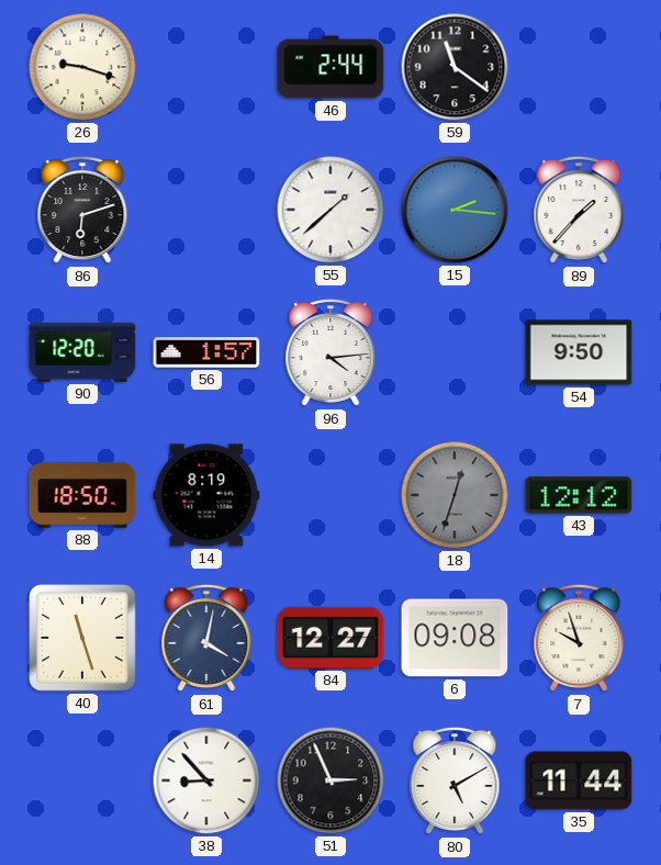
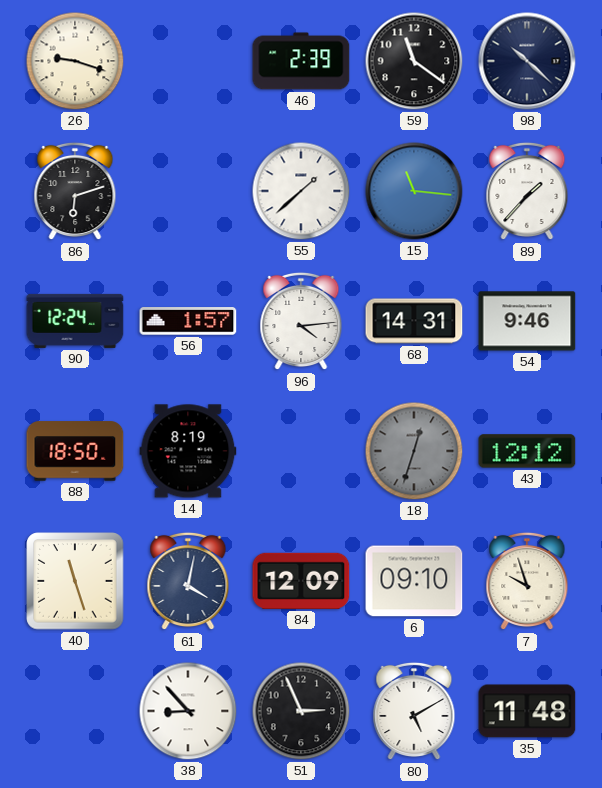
46: 2:44 -> 2:39
98: none -> 10:22
15: 2:16 -> 11:16
90: 12:20 -> 12:24
68: none -> 14:31
54: 9:50 -> 9:46
84: 12:27 -> 12:09
6: 09:08 -> 09:10
35: 11:44 -> 11:48
